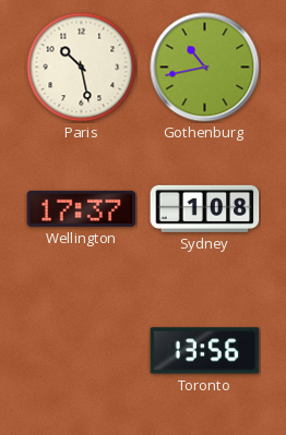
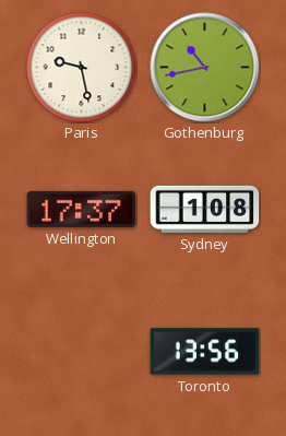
Paris: 10:28 -> 9:28
